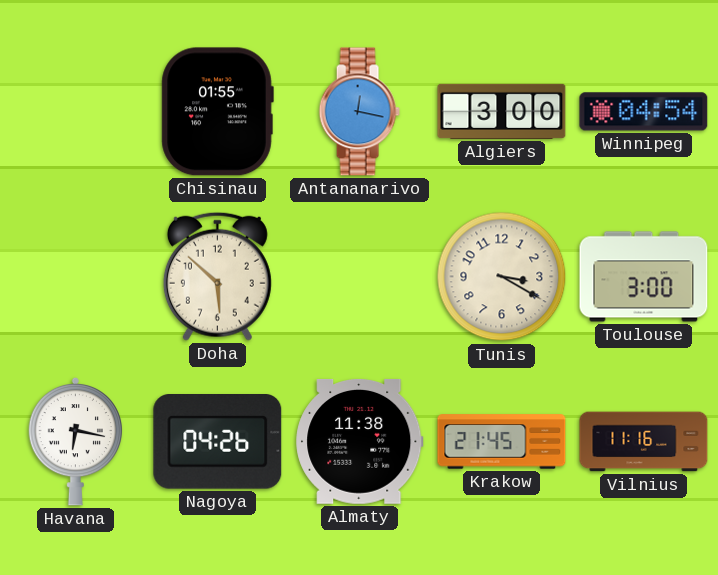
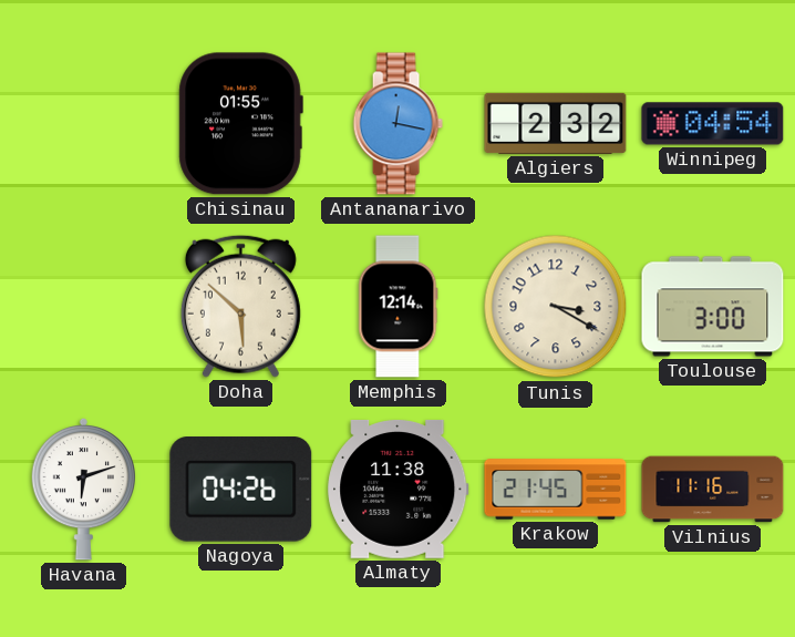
Algiers: 3:00 -> 2:32
Memphis: none -> 12:14
Havana: 6:17 -> 6:12
